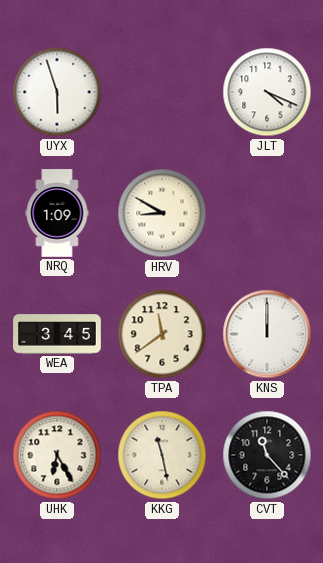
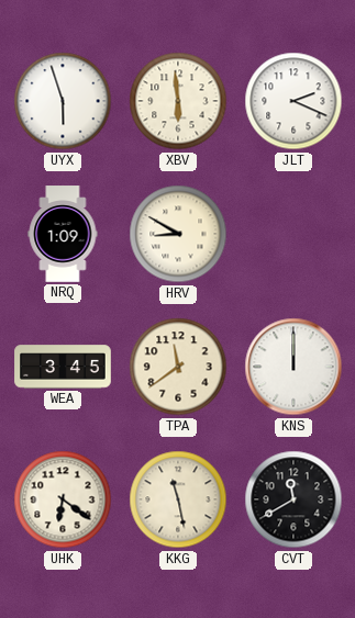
XBV: none -> 5:59
JLT: 4:19 -> 2:19
UHK: 6:25 -> 6:21
CVT: 11:23 -> 11:40
